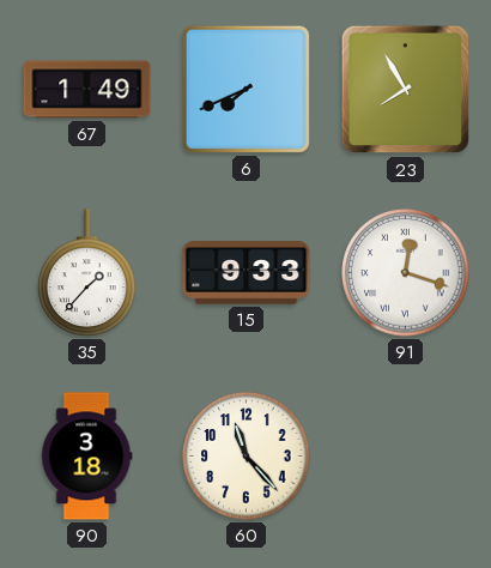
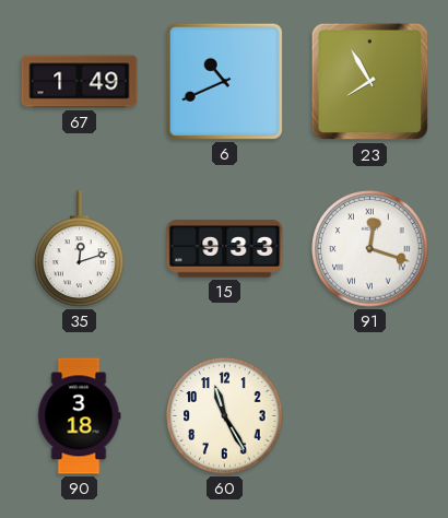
6: 7:41 -> 10:41
35: 1:37 -> 12:12
60: 11:23 -> 11:25
